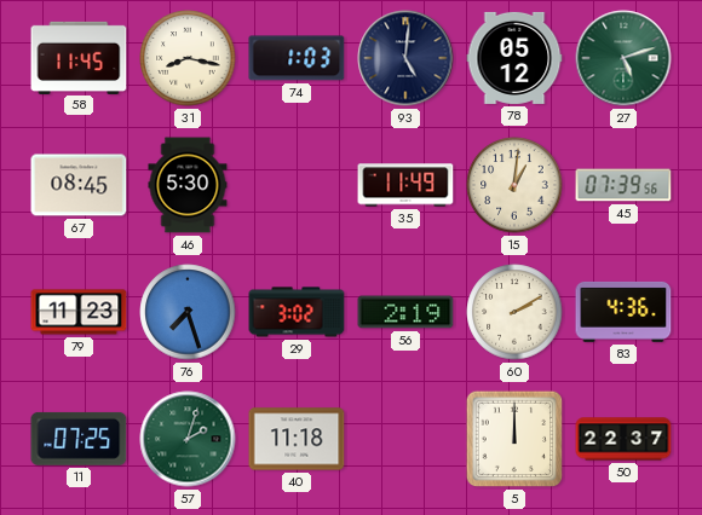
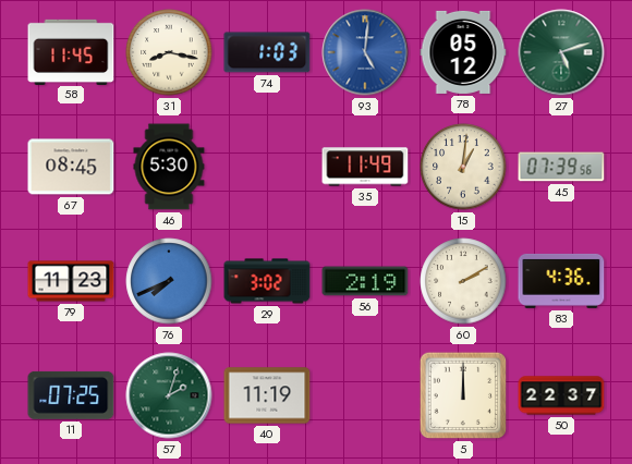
93 dial: navy -> blue
76: 7:27 -> 7:41
40: 11:18 -> 11:19
